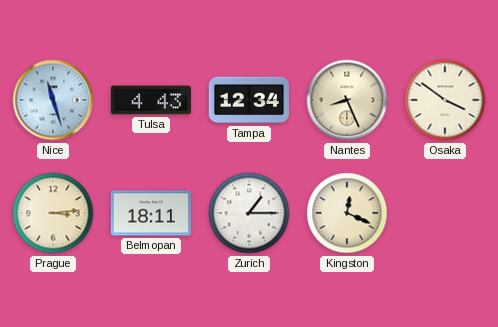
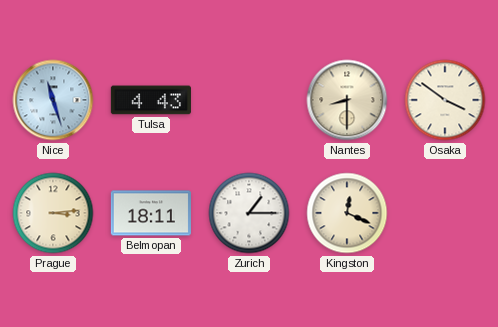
Tampa: 12:34 -> none
Nantes: 8:26 -> 8:30
